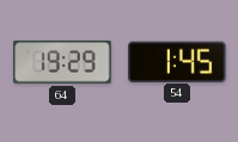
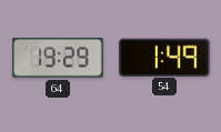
54: 1:45 -> 1:49
